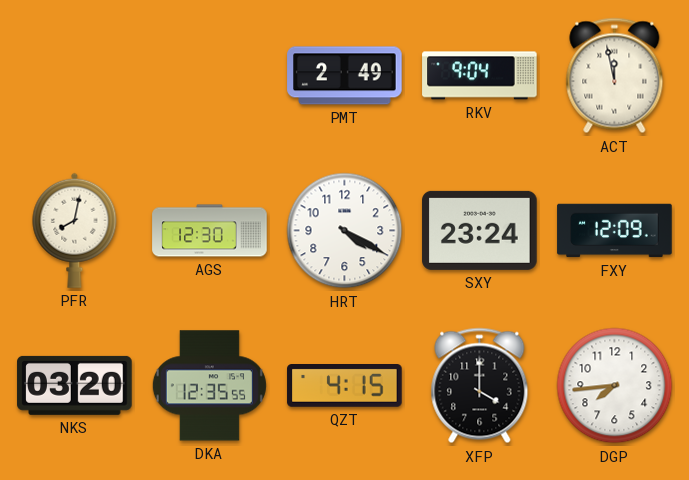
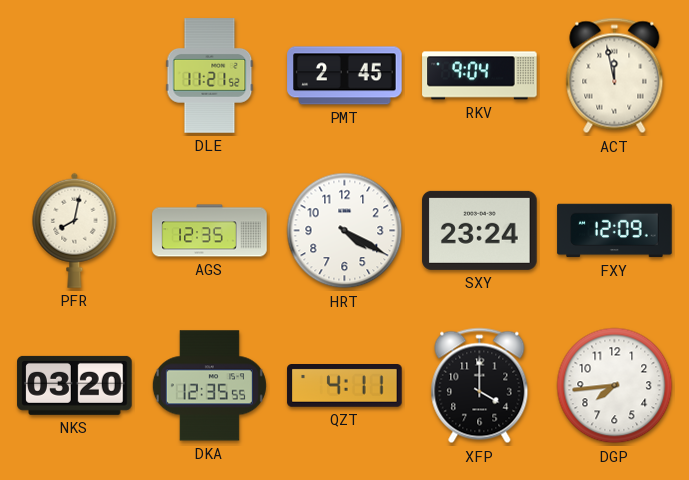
DLE: none -> 11:21
PMT: 2:49 -> 2:45
AGS: 12:30 -> 12:35
QZT: 4:15 -> 4:11
